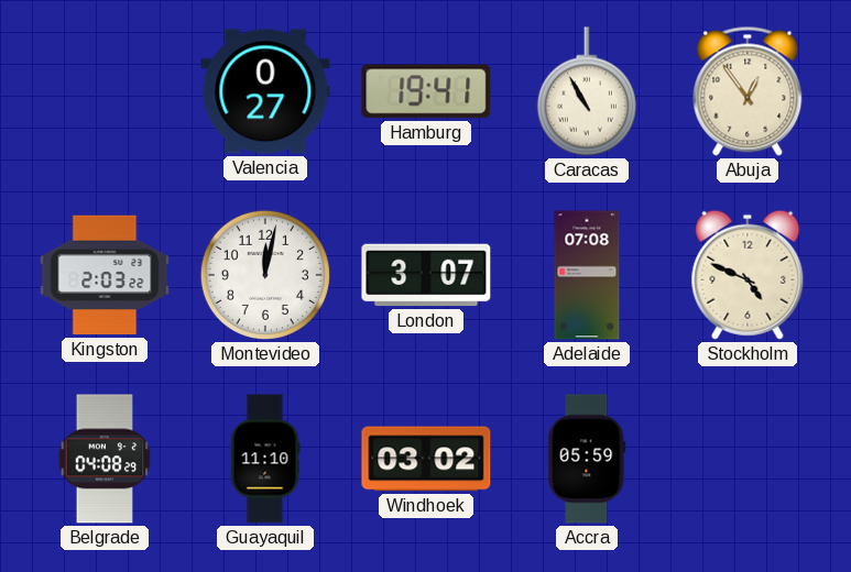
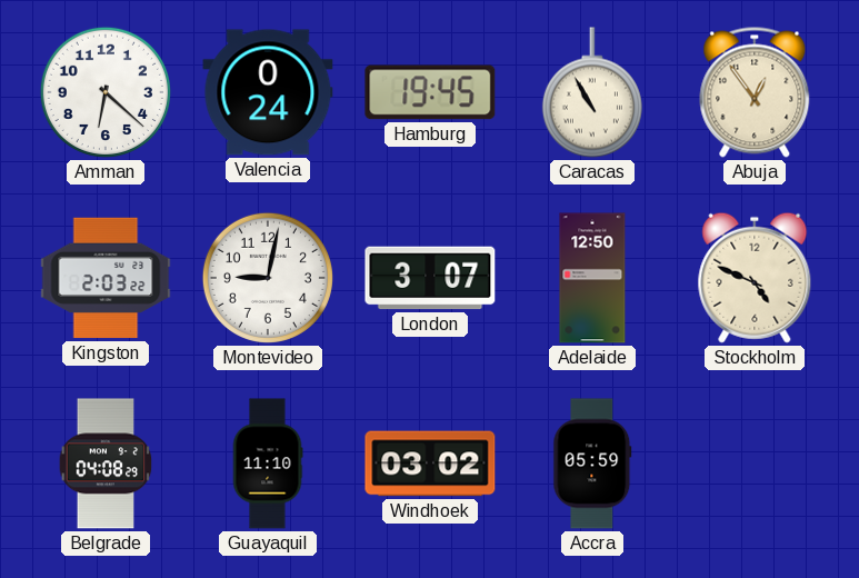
Amman: none -> 6:22
Valencia: 0:27 -> 0:24
Hamburg: 19:41 -> 19:45
Montevideo: 12:02 -> 9:02
Adelaide: 07:08 -> 12:50
